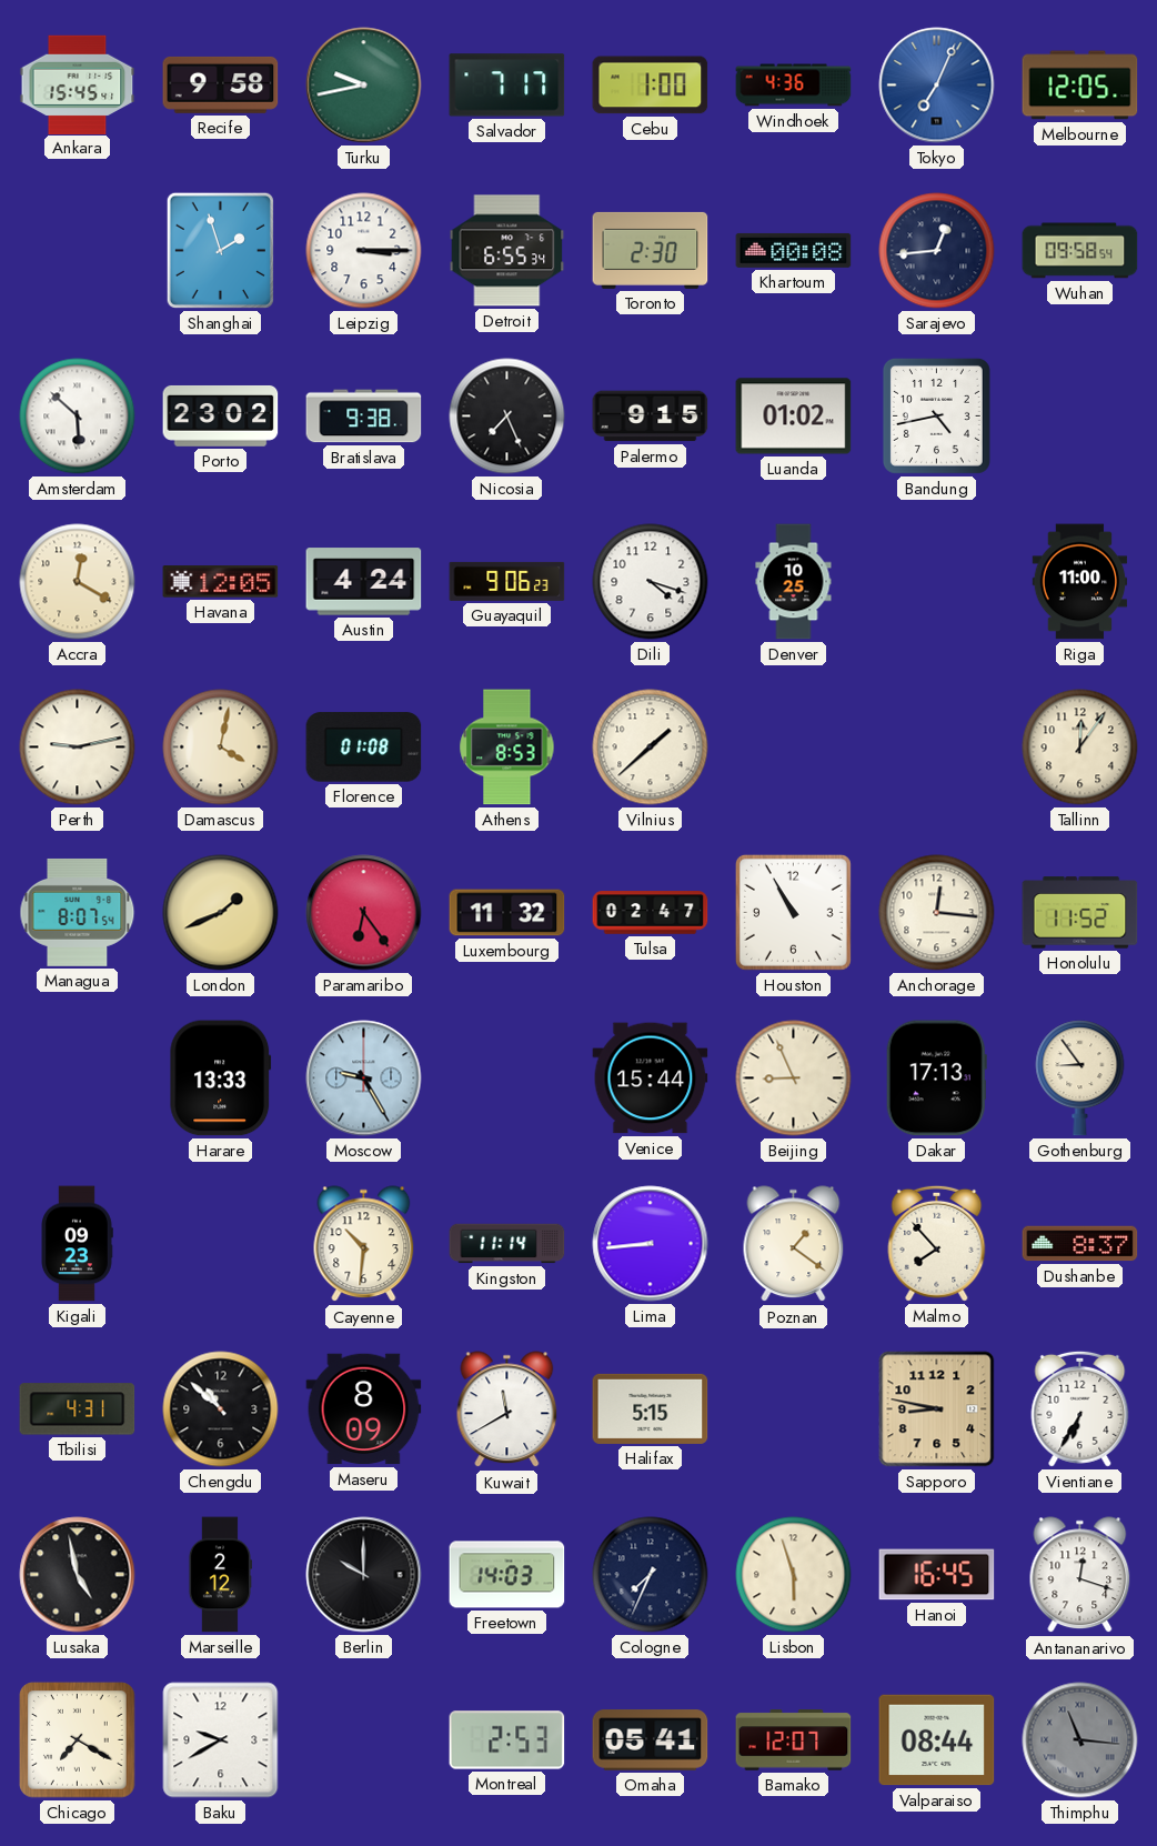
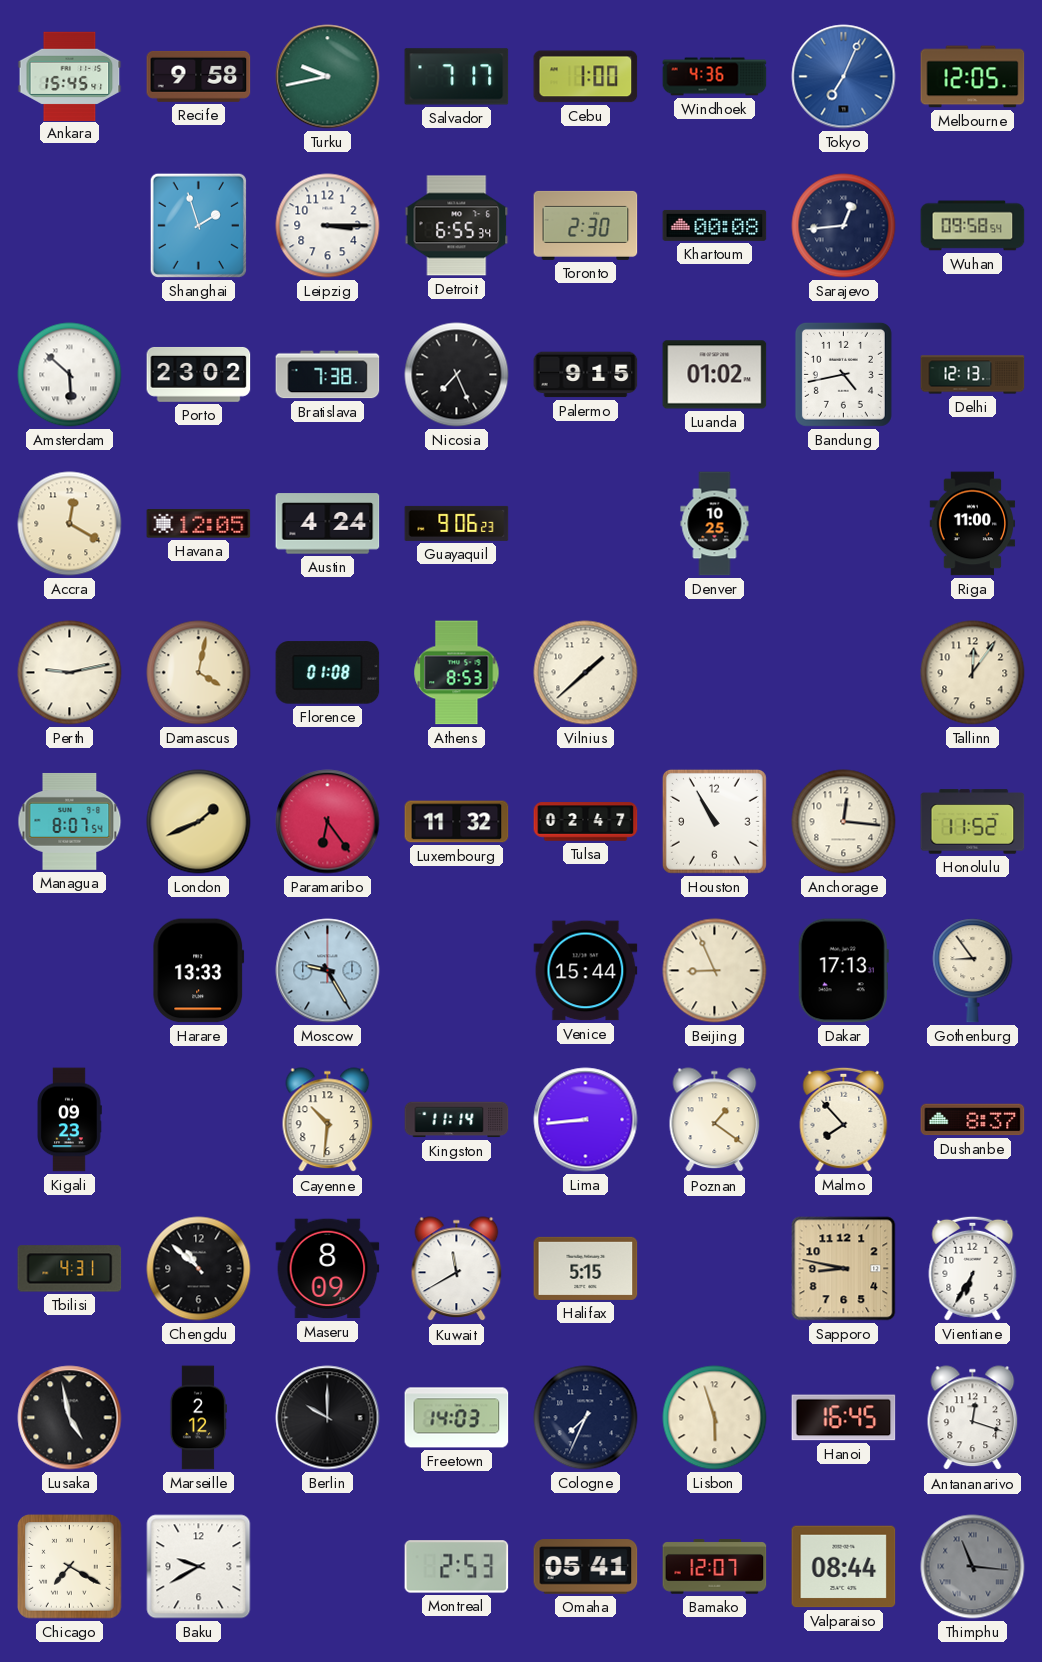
Bratislava: 9:38 -> 7:38
Delhi: none -> 12:13
Dili: 4:18 -> none
